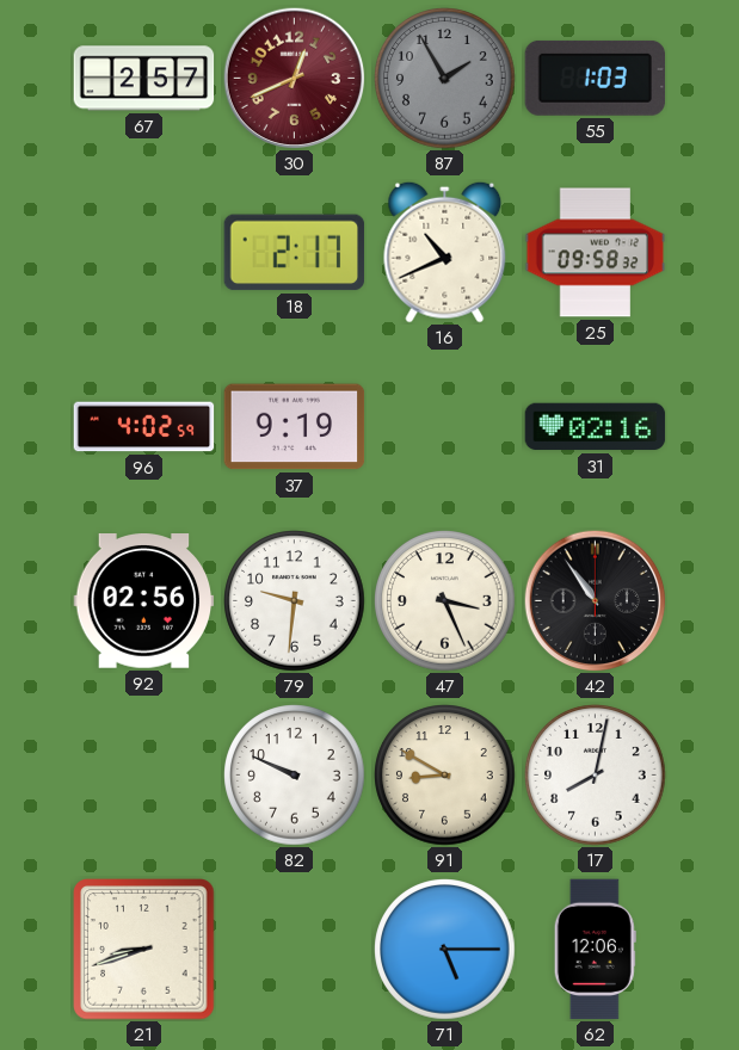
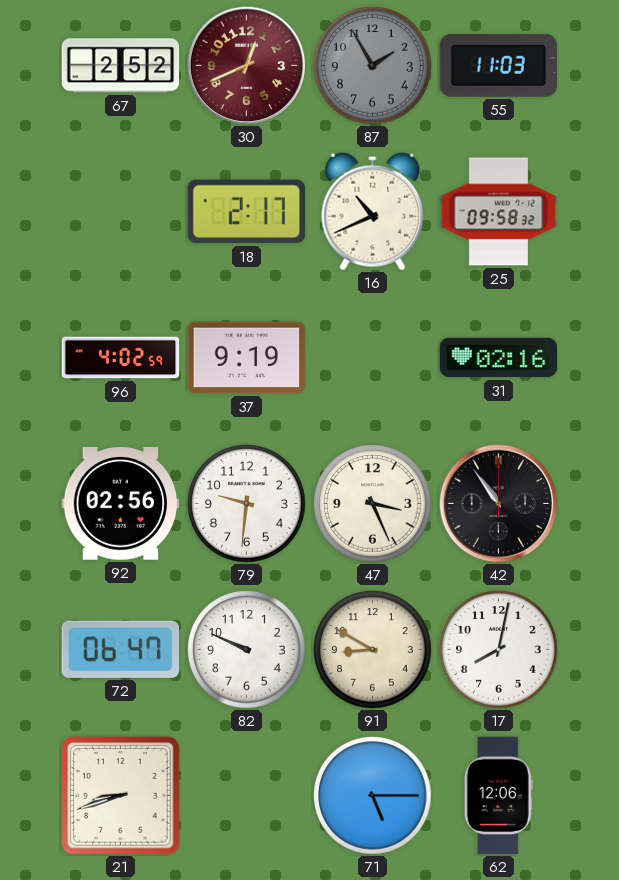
67: 2:57 -> 2:52
55: 1:03 -> 11:03
72: none -> 06:47
